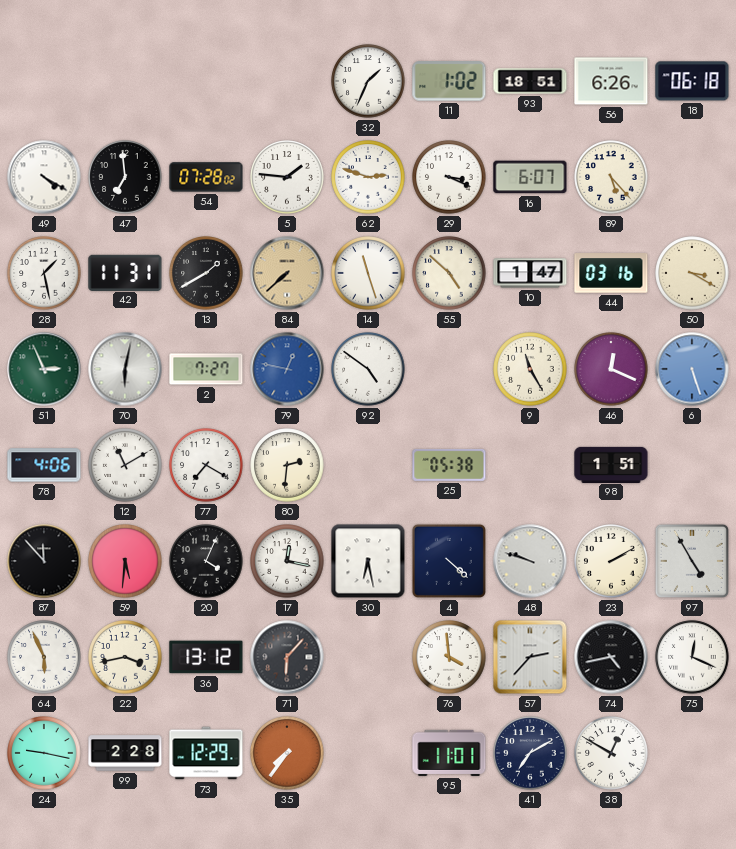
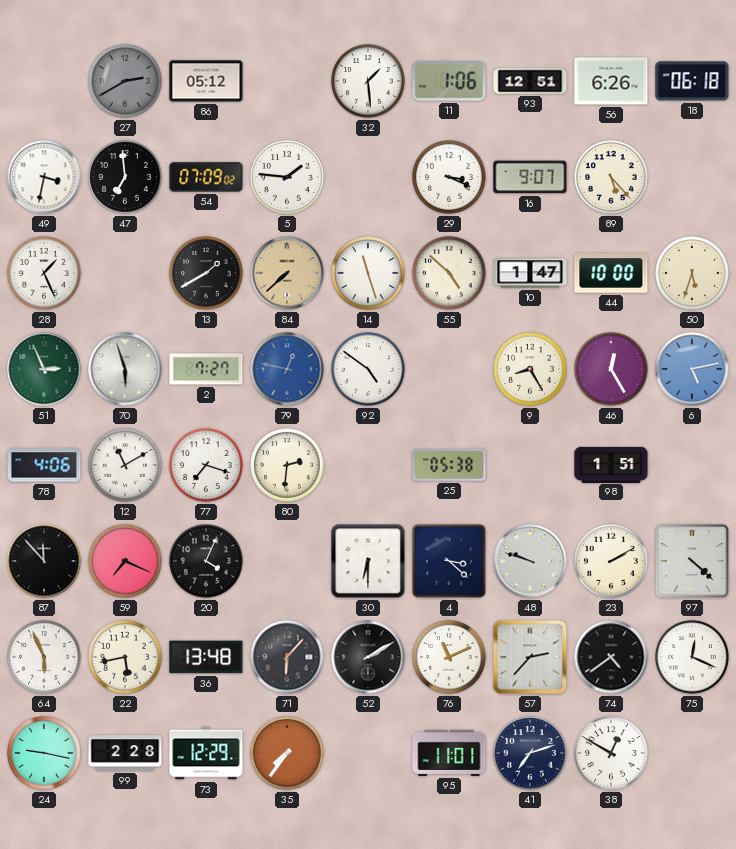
27: none -> 2:40
86: none -> 05:12
32: 1:34 -> 1:29
11: 1:02 -> 1:06
93: 18:51 -> 12:51
49: 4:20 -> 3:32
54: 07:28 -> 07:09
62: 2:48 -> none
16: 6:07 -> 9:07
28: 1:28 -> 1:26
42: 11:31 -> none
44: 03:16 -> 10:00
50: 3:20 -> 5:33
70: 6:02 -> 5:57
9: 11:25 -> 8:25
46: 12:19 -> 12:25
6: 5:27 -> 5:13
77: 7:20 -> 7:18
59: 5:31 -> 7:19
17: 12:17 -> none
30: 6:28 -> 6:30
4: 4:22 -> 3:22
97: 4:55 -> 4:22
22: 3:43 -> 5:43
36: 13:12 -> 13:48
52: none -> 2:10
76: 3:59 -> 11:11
74: 4:43 -> 4:39
41: 7:10 -> 7:12
